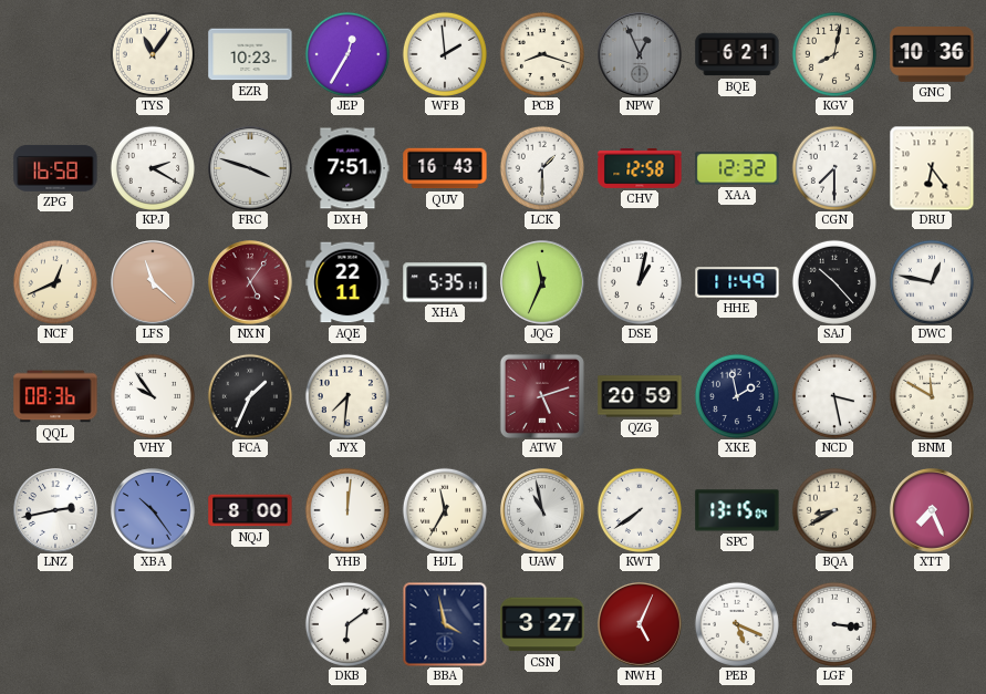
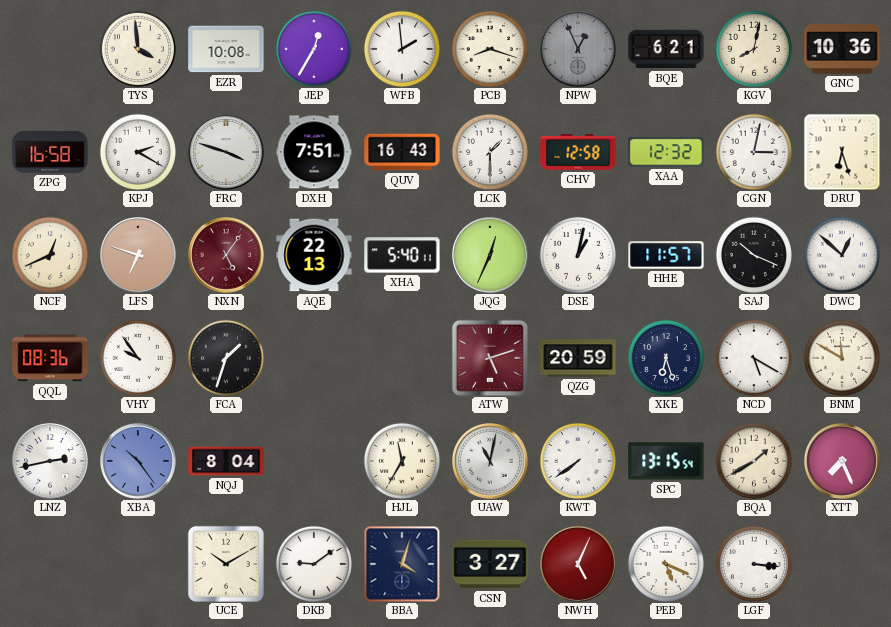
TYS: 11:06 -> 3:59
EZR: 10:23 -> 10:08
CGN: 7:30 -> 3:02
DRU: 6:24 -> 6:27
LFS: 11:22 -> 6:48
AQE: 22:11 -> 22:13
XHA: 5:35 -> 5:40
JQG: 11:34 -> 12:34
HHE: 11:49 -> 11:57
SAJ: 10:23 -> 10:19
DWC: 12:47 -> 12:52
FCA: 1:34 -> 1:33
JYX: 7:31 -> none
XKE: 1:58 -> 6:27
NCD: 3:28 -> 5:20
NQJ: 8:00 -> 8:04
YHB: 12:01 -> none
UAW: 10:58 -> 11:02
SPC: 13:15:04 -> 13:15:54
BQA: 8:40 -> 1:40
UCE: none -> 10:10
DKB: 6:09 -> 9:09
BBA: 3:58 -> 4:03
